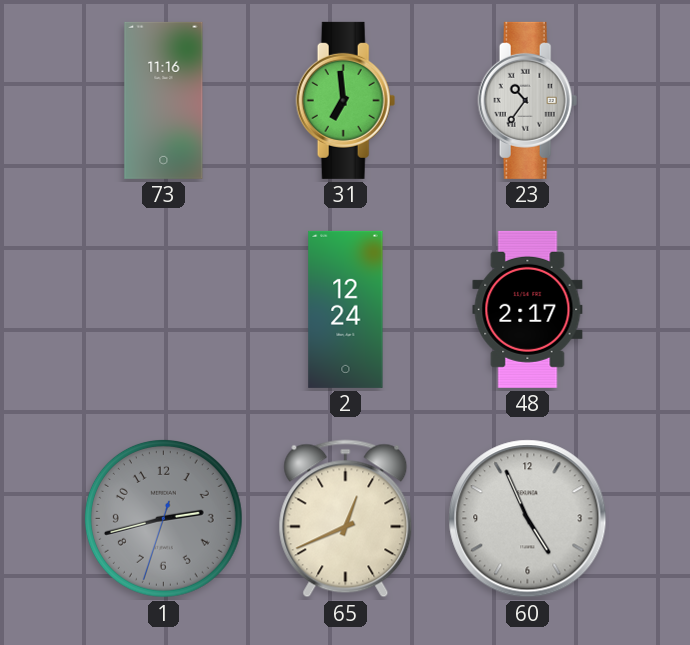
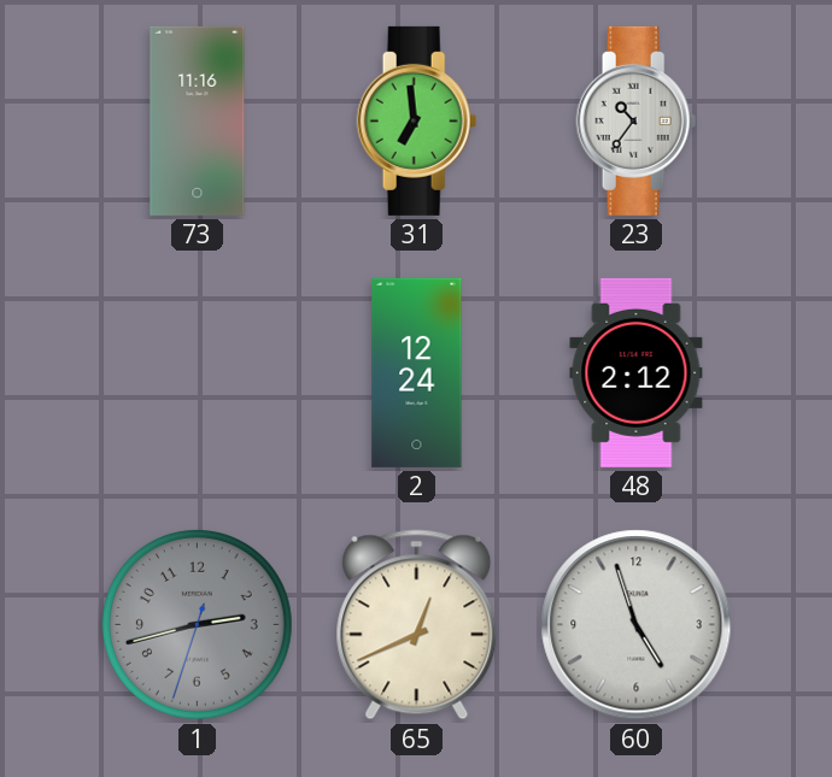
48: 2:17 -> 2:12
60: 4:56 -> 4:57
